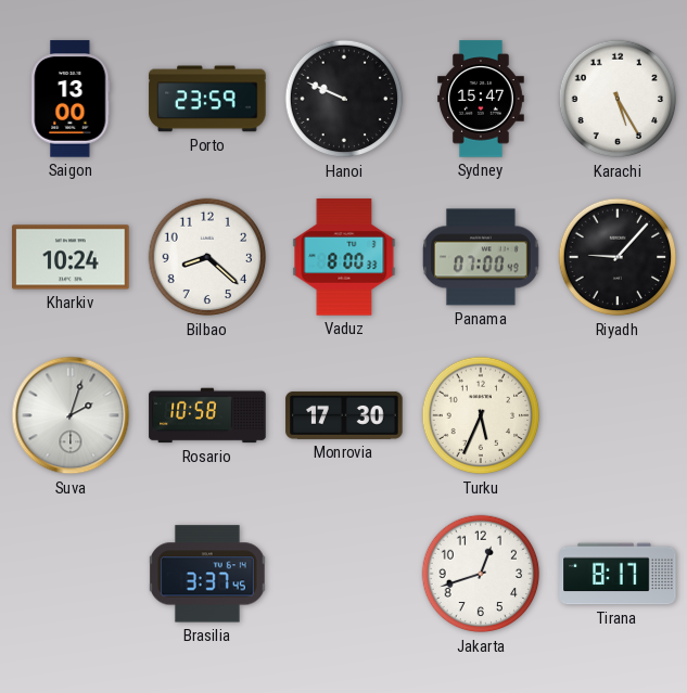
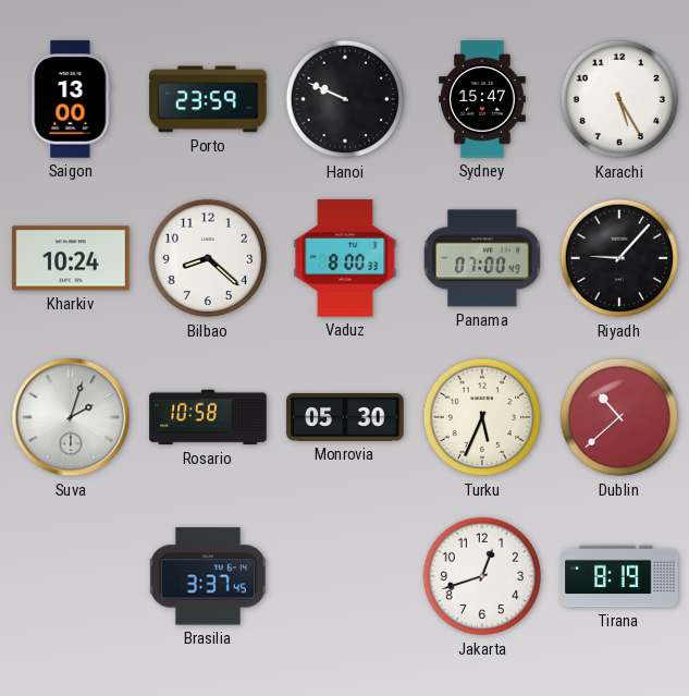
Monrovia: 17:30 -> 05:30
Dublin: none -> 10:38
Tirana: 8:17 -> 8:19
